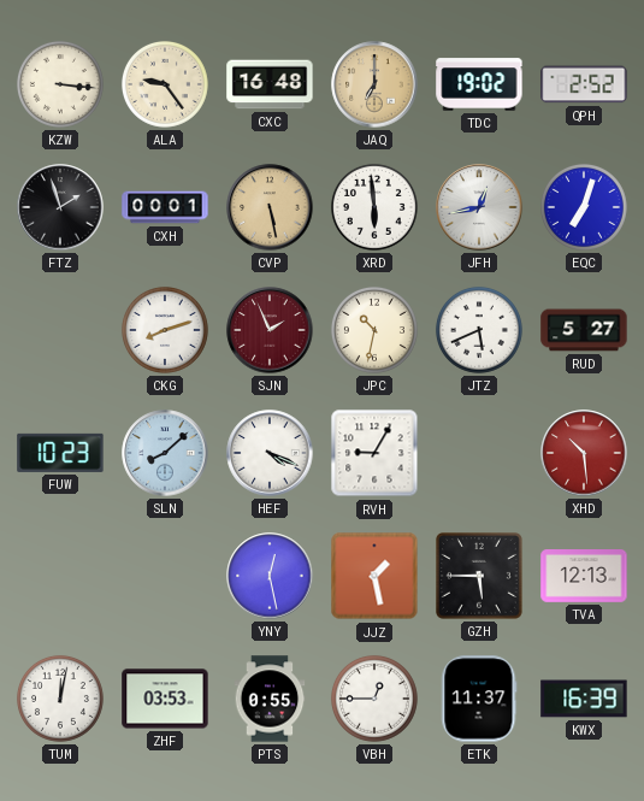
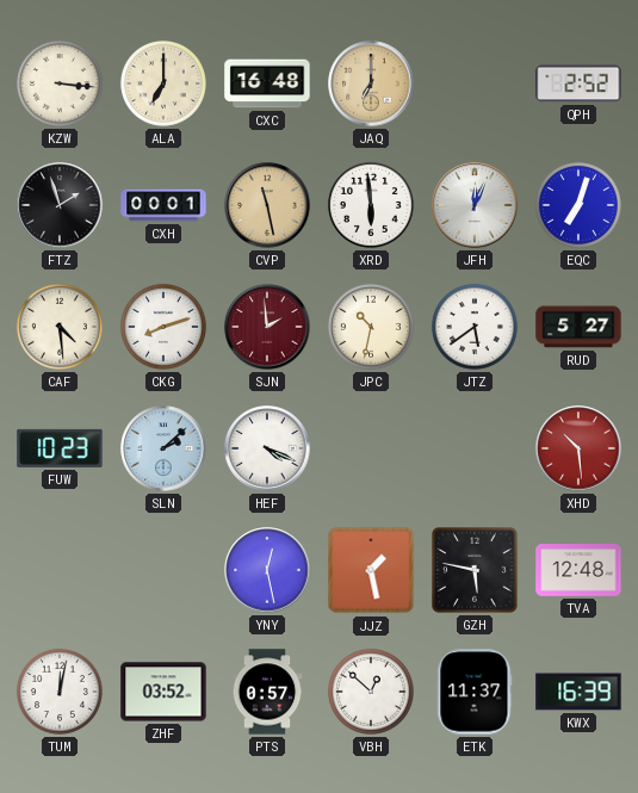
ALA: 9:24 -> 7:00
TDC: 19:02 -> none
CVP: 5:28 -> 11:28
JFH: 12:43 -> 12:04
CAF: none -> 4:29
SJN: 1:56 -> 1:59
JTZ: 5:41 -> 5:39
SLN: 8:08 -> 2:08
RVH: 9:05 -> none
GZH: 5:45 -> 5:47
TVA: 12:13 -> 12:48
ZHF: 03:53 -> 03:52
PTS: 0:55 -> 0:57
VBH: 12:45 -> 12:52
